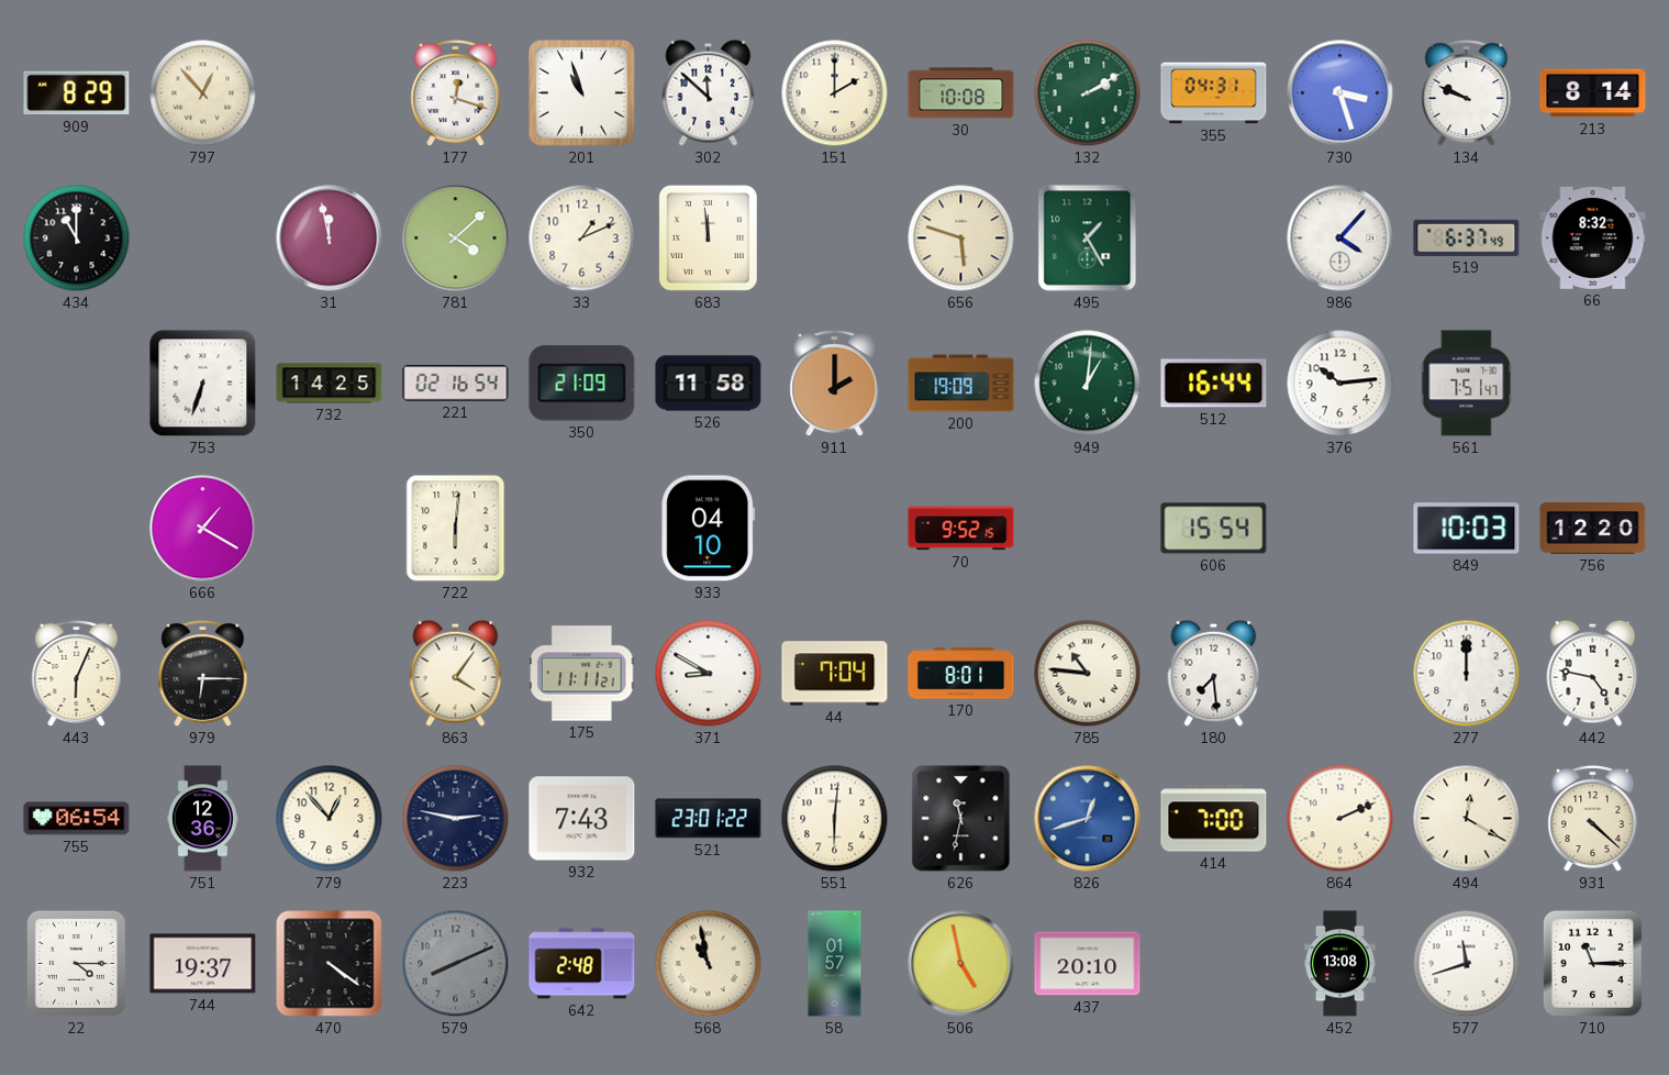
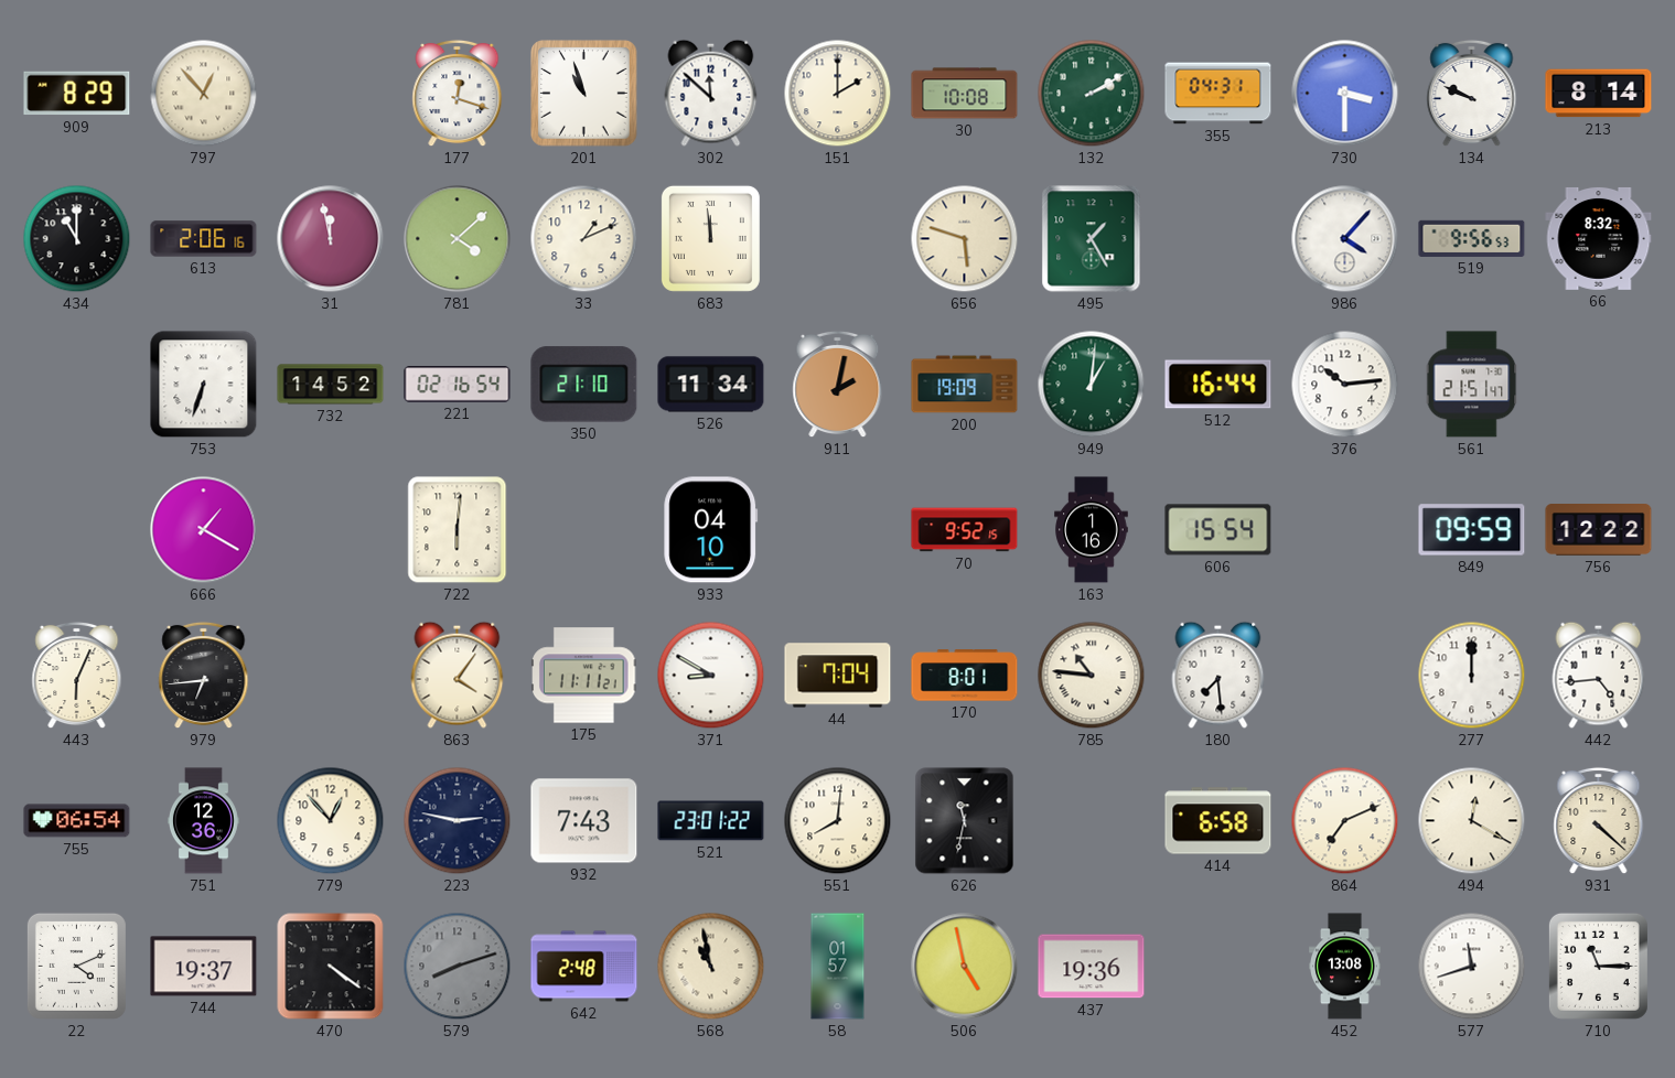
730: 3:27 -> 3:30
613: none -> 2:06
519: 6:37 -> 9:56
732: 14:25 -> 14:52
350: 21:09 -> 21:10
526: 11:58 -> 11:34
911: 2:00 -> 2:02
561: 7:51 -> 21:51
163: none -> 1:16
849: 10:03 -> 09:59
756: 12:20 -> 12:22
979: 6:15 -> 6:44
442: 4:47 -> 4:44
551: 6:01 -> 8:01
826: 12:42 -> none
414: 7:00 -> 6:58
864: 2:11 -> 7:11
22: 4:15 -> 4:11
579: 8:11 -> 8:12
437: 20:10 -> 19:36
